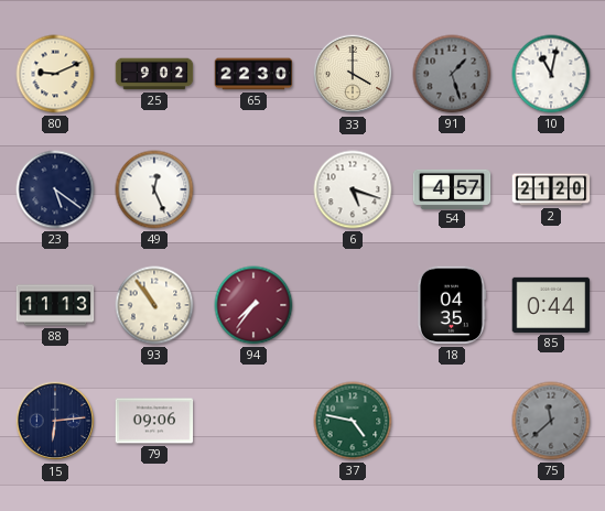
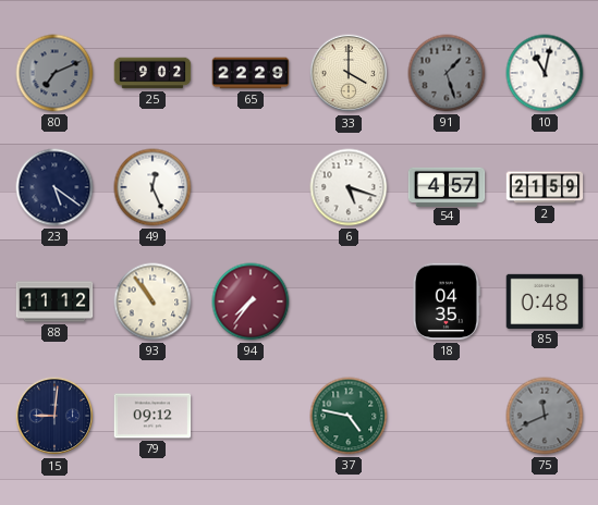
80: 9:11 -> 7:11
80 dial: cream -> grey
65: 22:30 -> 22:29
2: 21:20 -> 21:59
88: 11:13 -> 11:12
85: 0:44 -> 0:48
15: 6:14 -> 9:01
79: 09:06 -> 09:12
75: 11:38 -> 11:41
